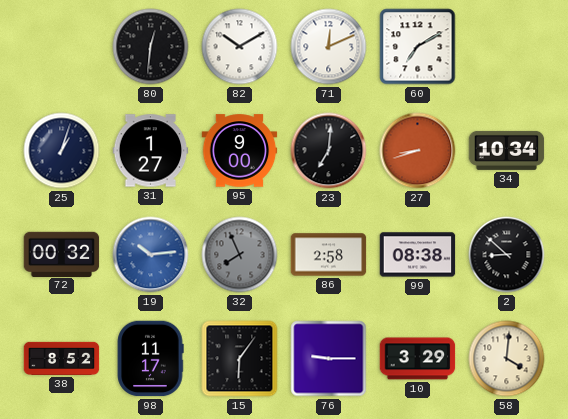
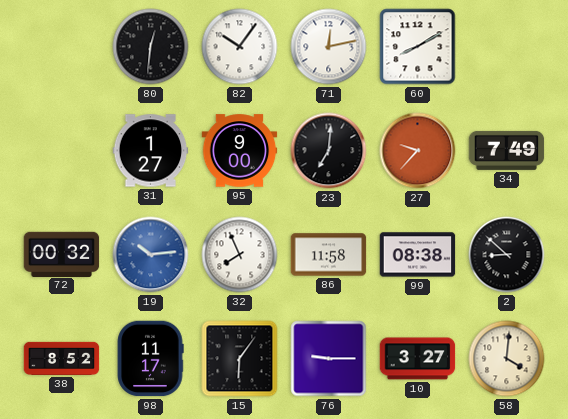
82: 10:10 -> 10:06
71: 12:11 -> 12:13
60: 7:10 -> 8:10
25: 1:03 -> none
27: 8:42 -> 9:37
34: 10:34 -> 7:49
32 dial: grey -> white
86: 2:58 -> 11:58
10: 3:29 -> 3:27
